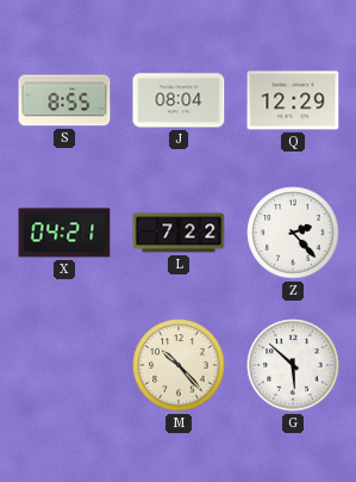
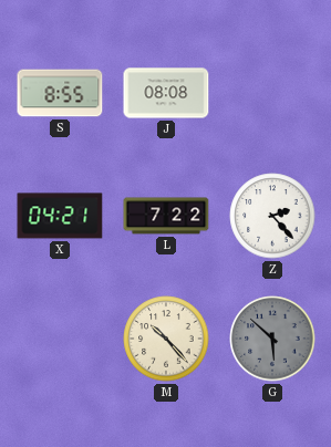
J: 08:04 -> 08:08
Q: 12:29 -> none
G dial: white -> grey
